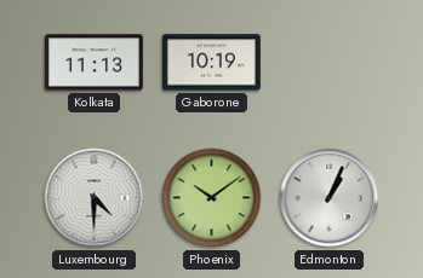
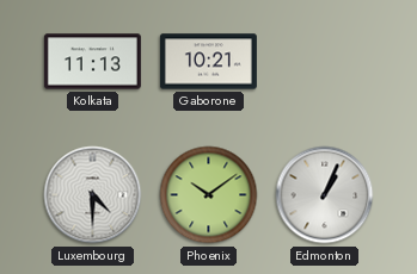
Gaborone: 10:19 -> 10:21
